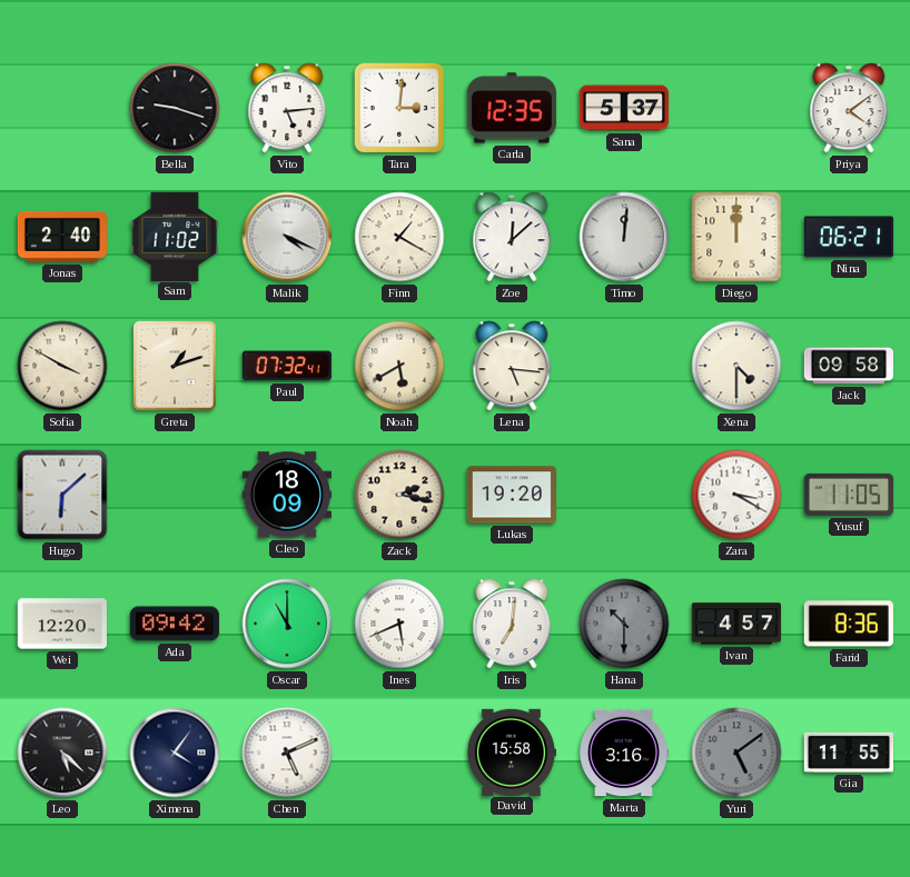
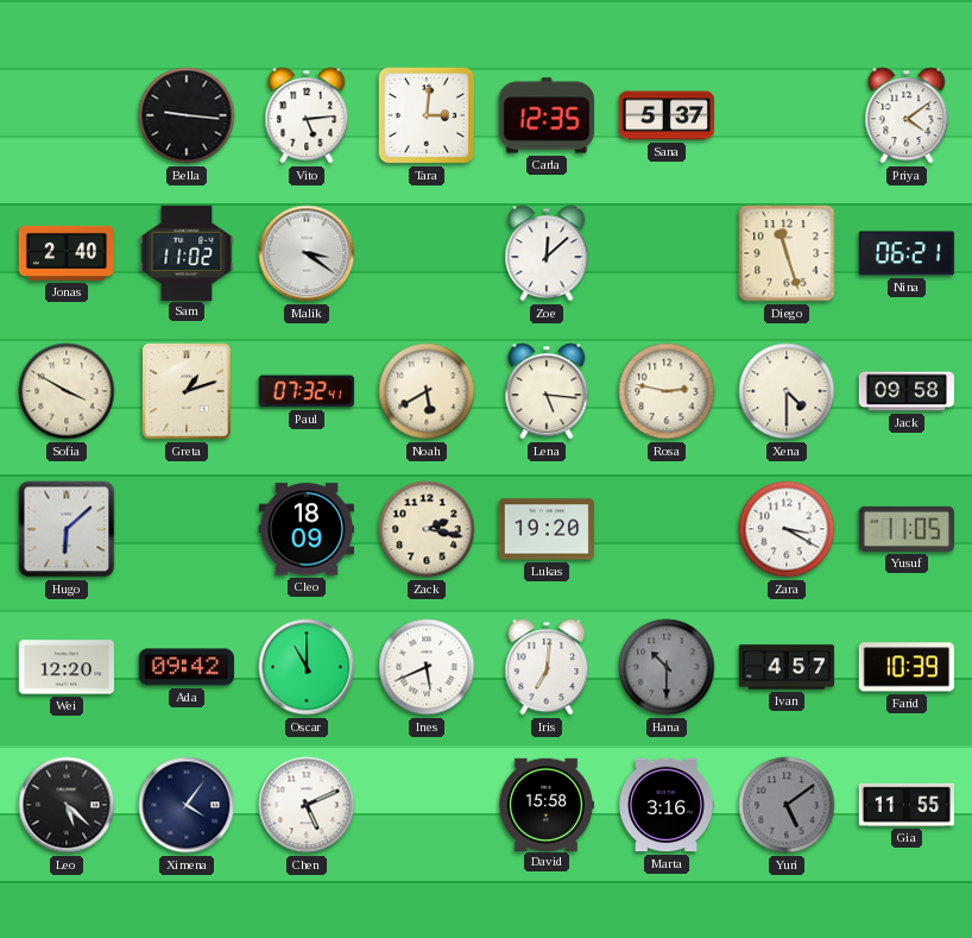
Bella: 9:18 -> 9:16
Malik: 4:19 -> 3:21
Finn: 1:20 -> none
Timo: 12:01 -> none
Diego: 12:00 -> 11:27
Rosa: none -> 2:47
Farid: 8:36 -> 10:39
